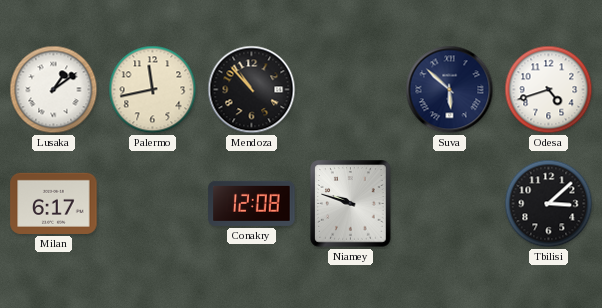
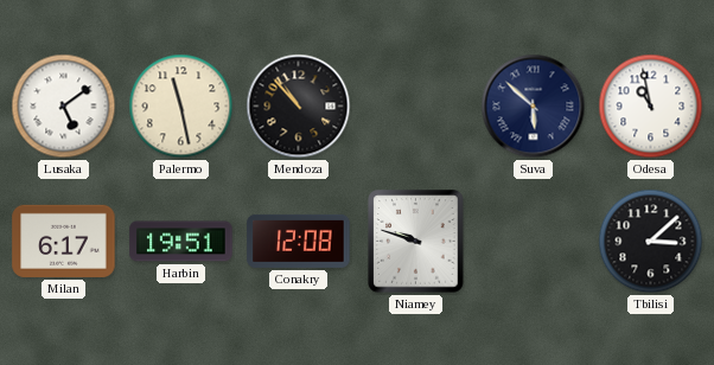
Lusaka: 1:09 -> 5:09
Palermo: 11:43 -> 11:28
Odesa: 4:42 -> 10:58
Harbin: none -> 19:51
